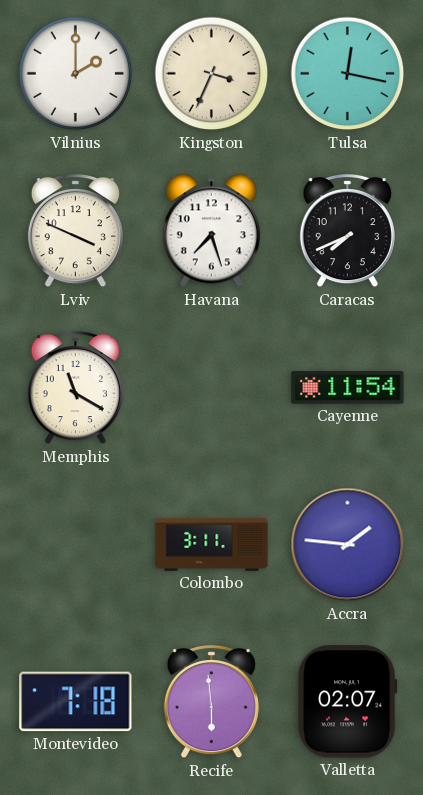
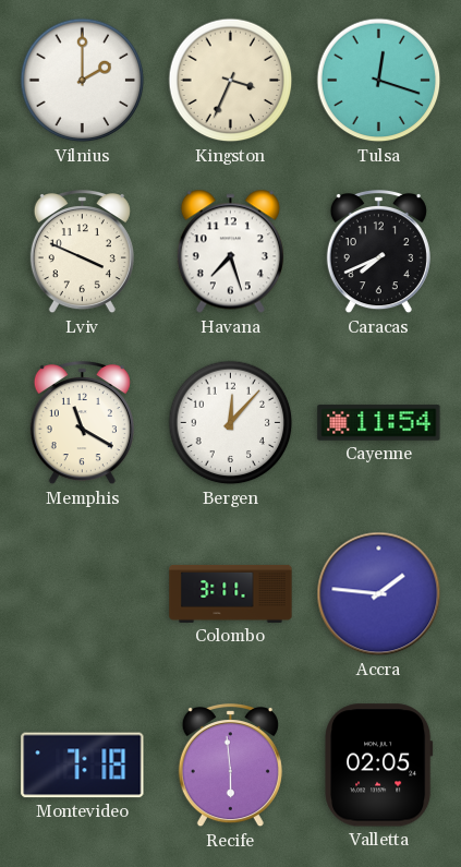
Tulsa: 12:17 -> 12:18
Bergen: none -> 12:07
Valletta: 02:07 -> 02:05
